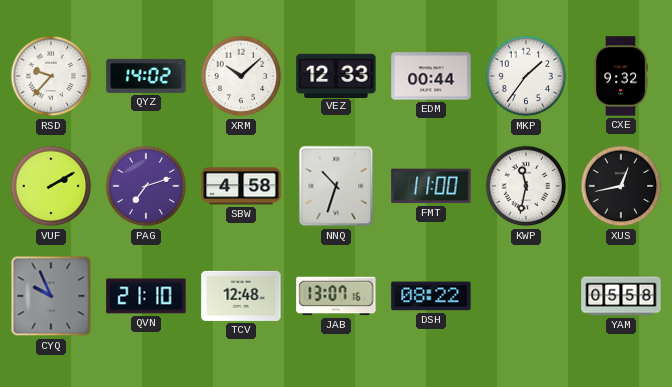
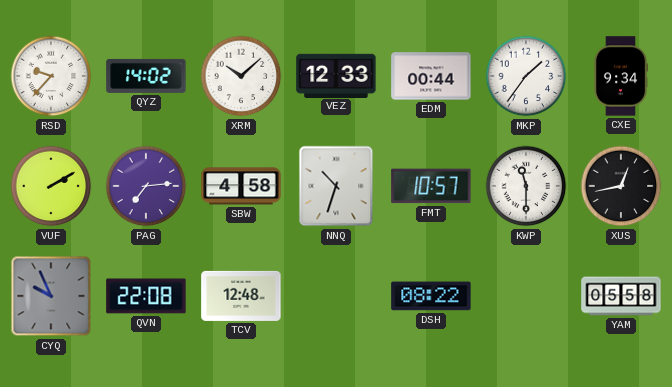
CXE: 9:32 -> 9:34
PAG: 7:12 -> 7:14
FMT: 11:00 -> 10:57
KWP: 11:32 -> 11:30
QVN: 21:10 -> 22:08
JAB: 13:07 -> none
